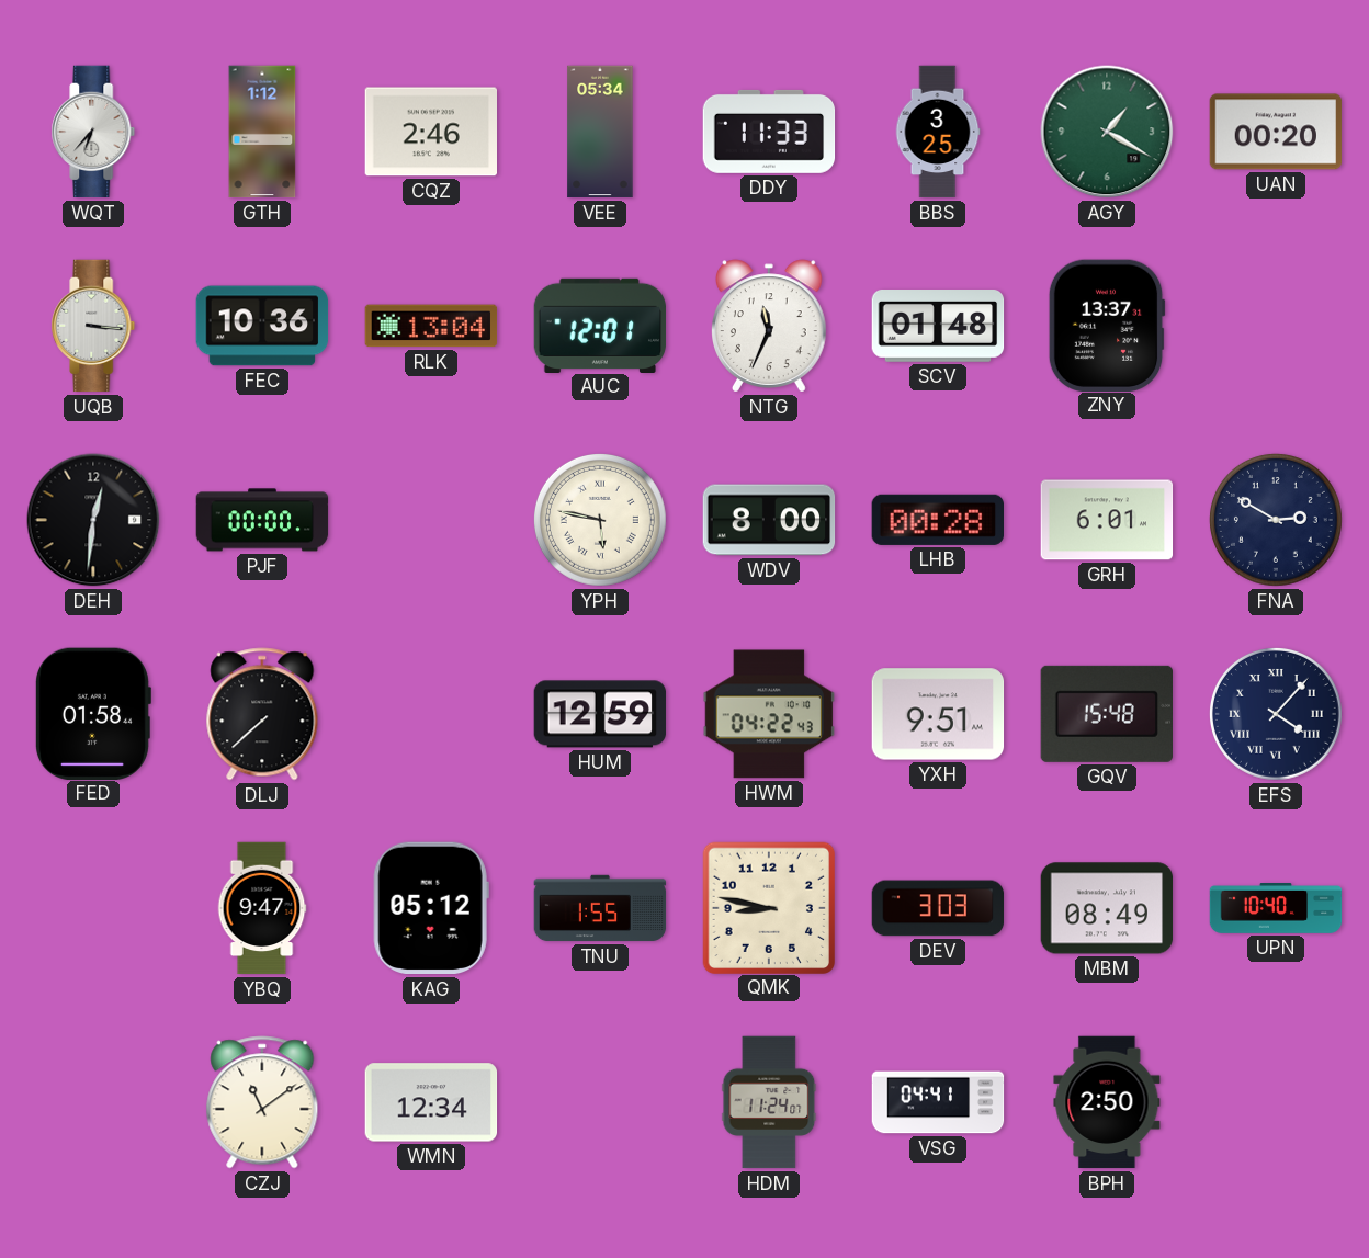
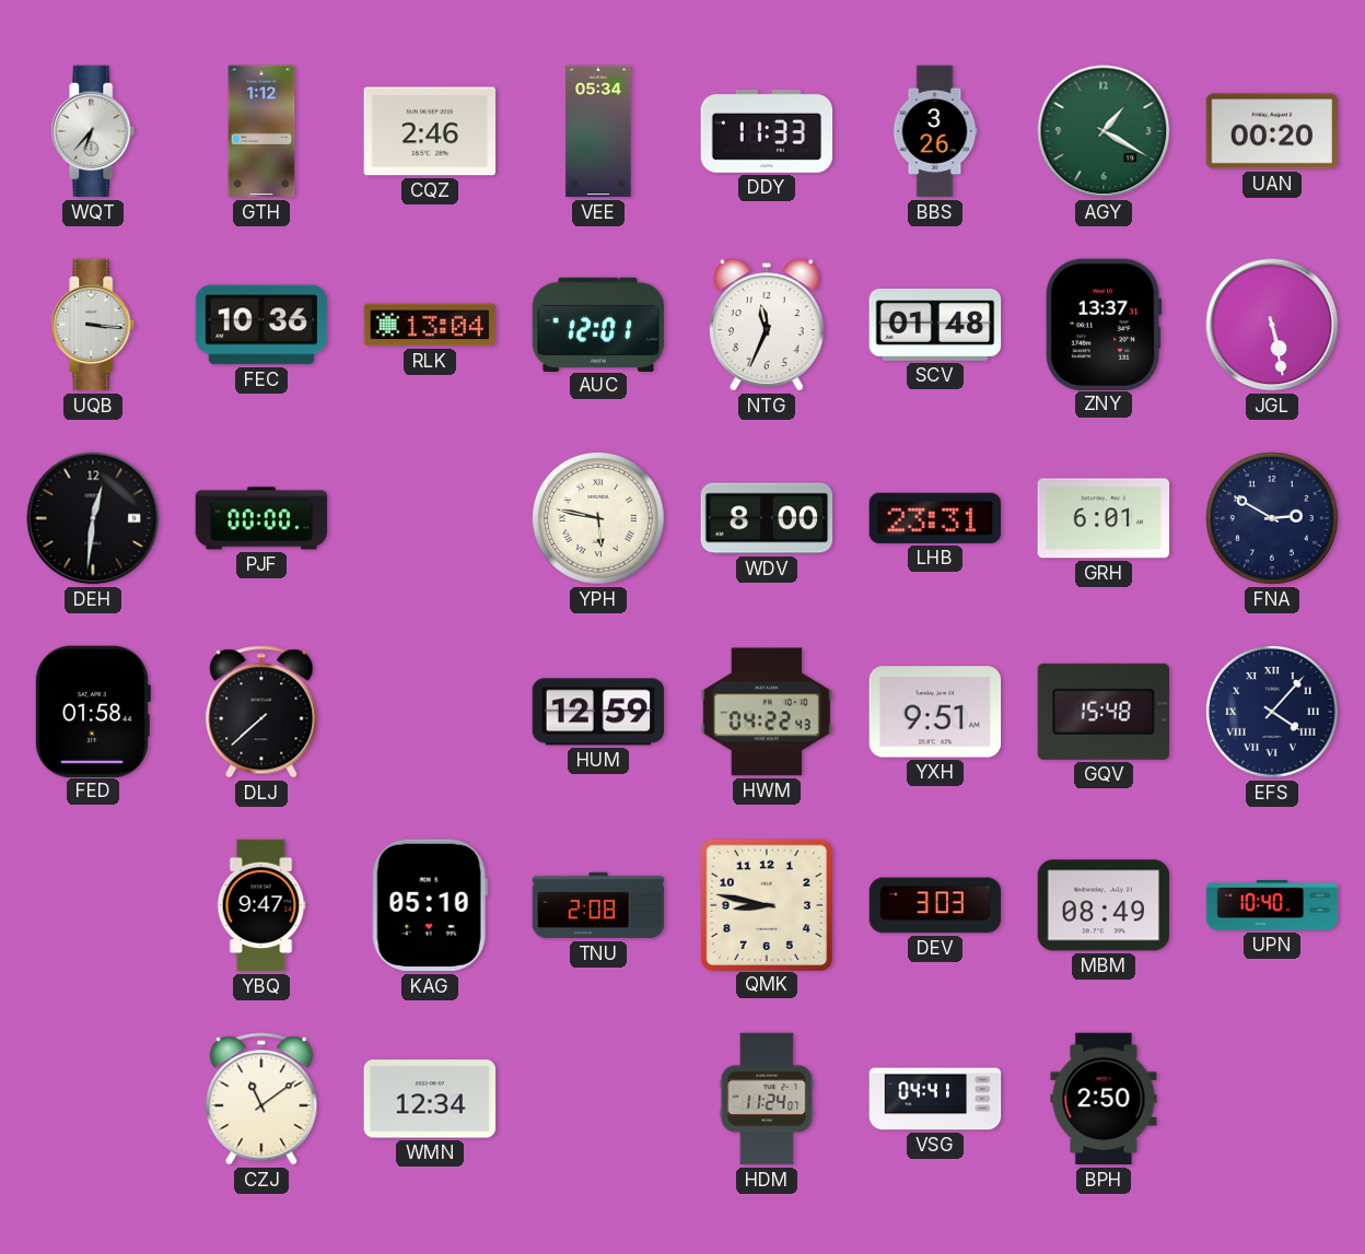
BBS: 3:25 -> 3:26
JGL: none -> 5:28
LHB: 00:28 -> 23:31
KAG: 05:12 -> 05:10
TNU: 1:55 -> 2:08
